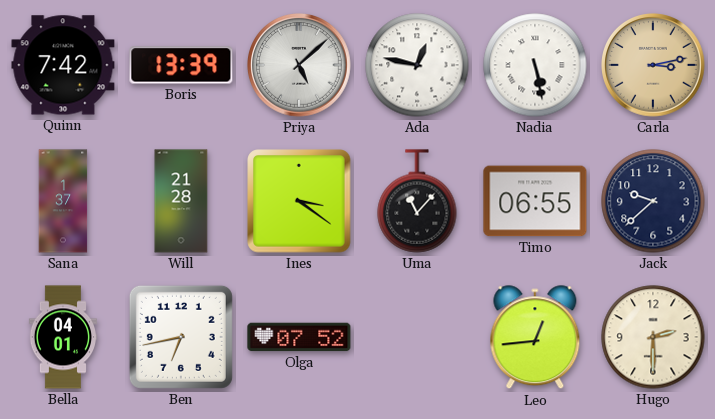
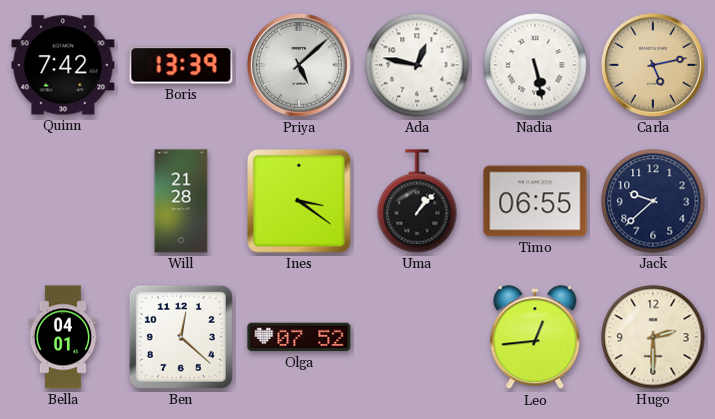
Carla: 3:13 -> 5:13
Sana: 1:37 -> none
Uma: 11:07 -> 1:07
Ben: 6:43 -> 12:22
